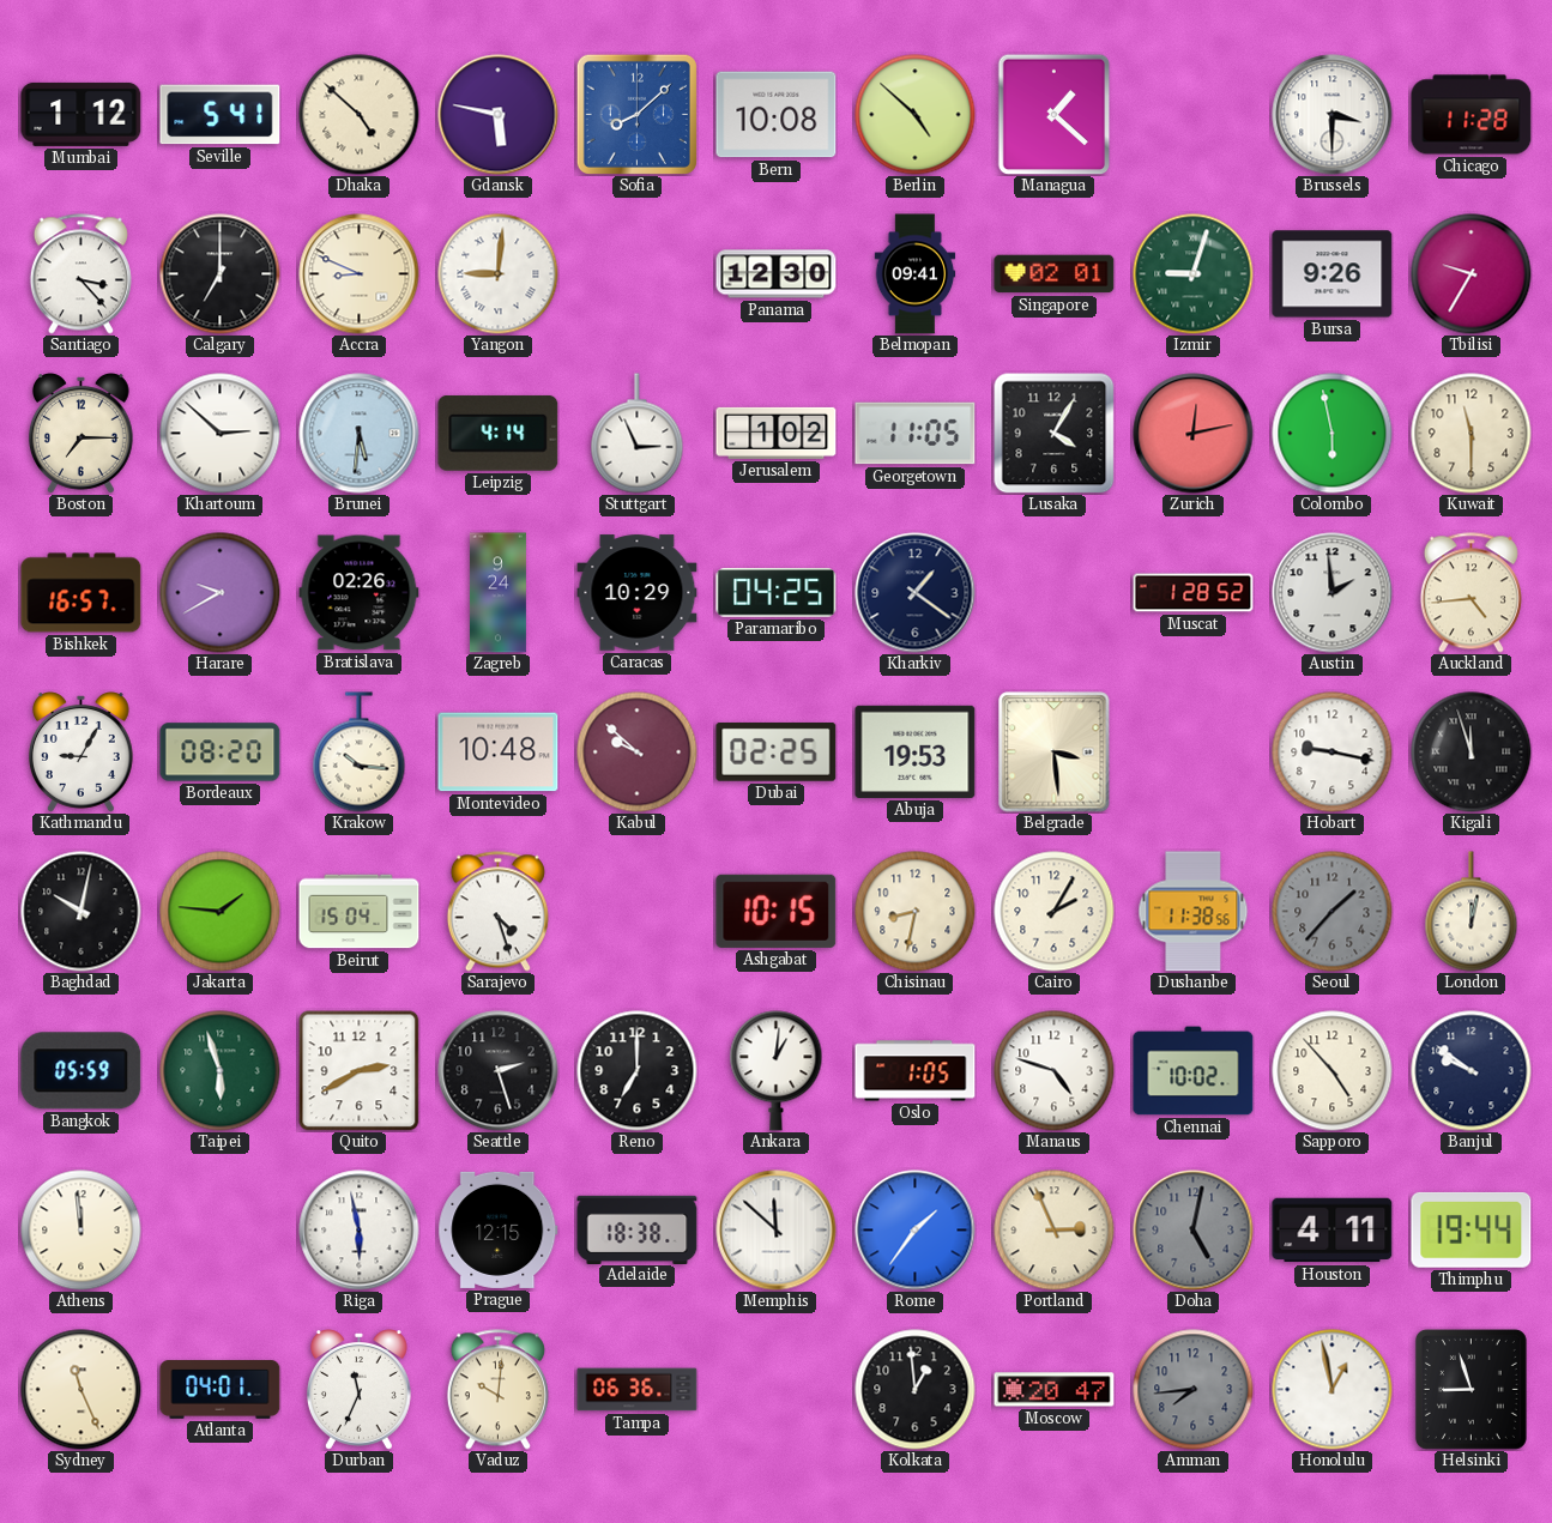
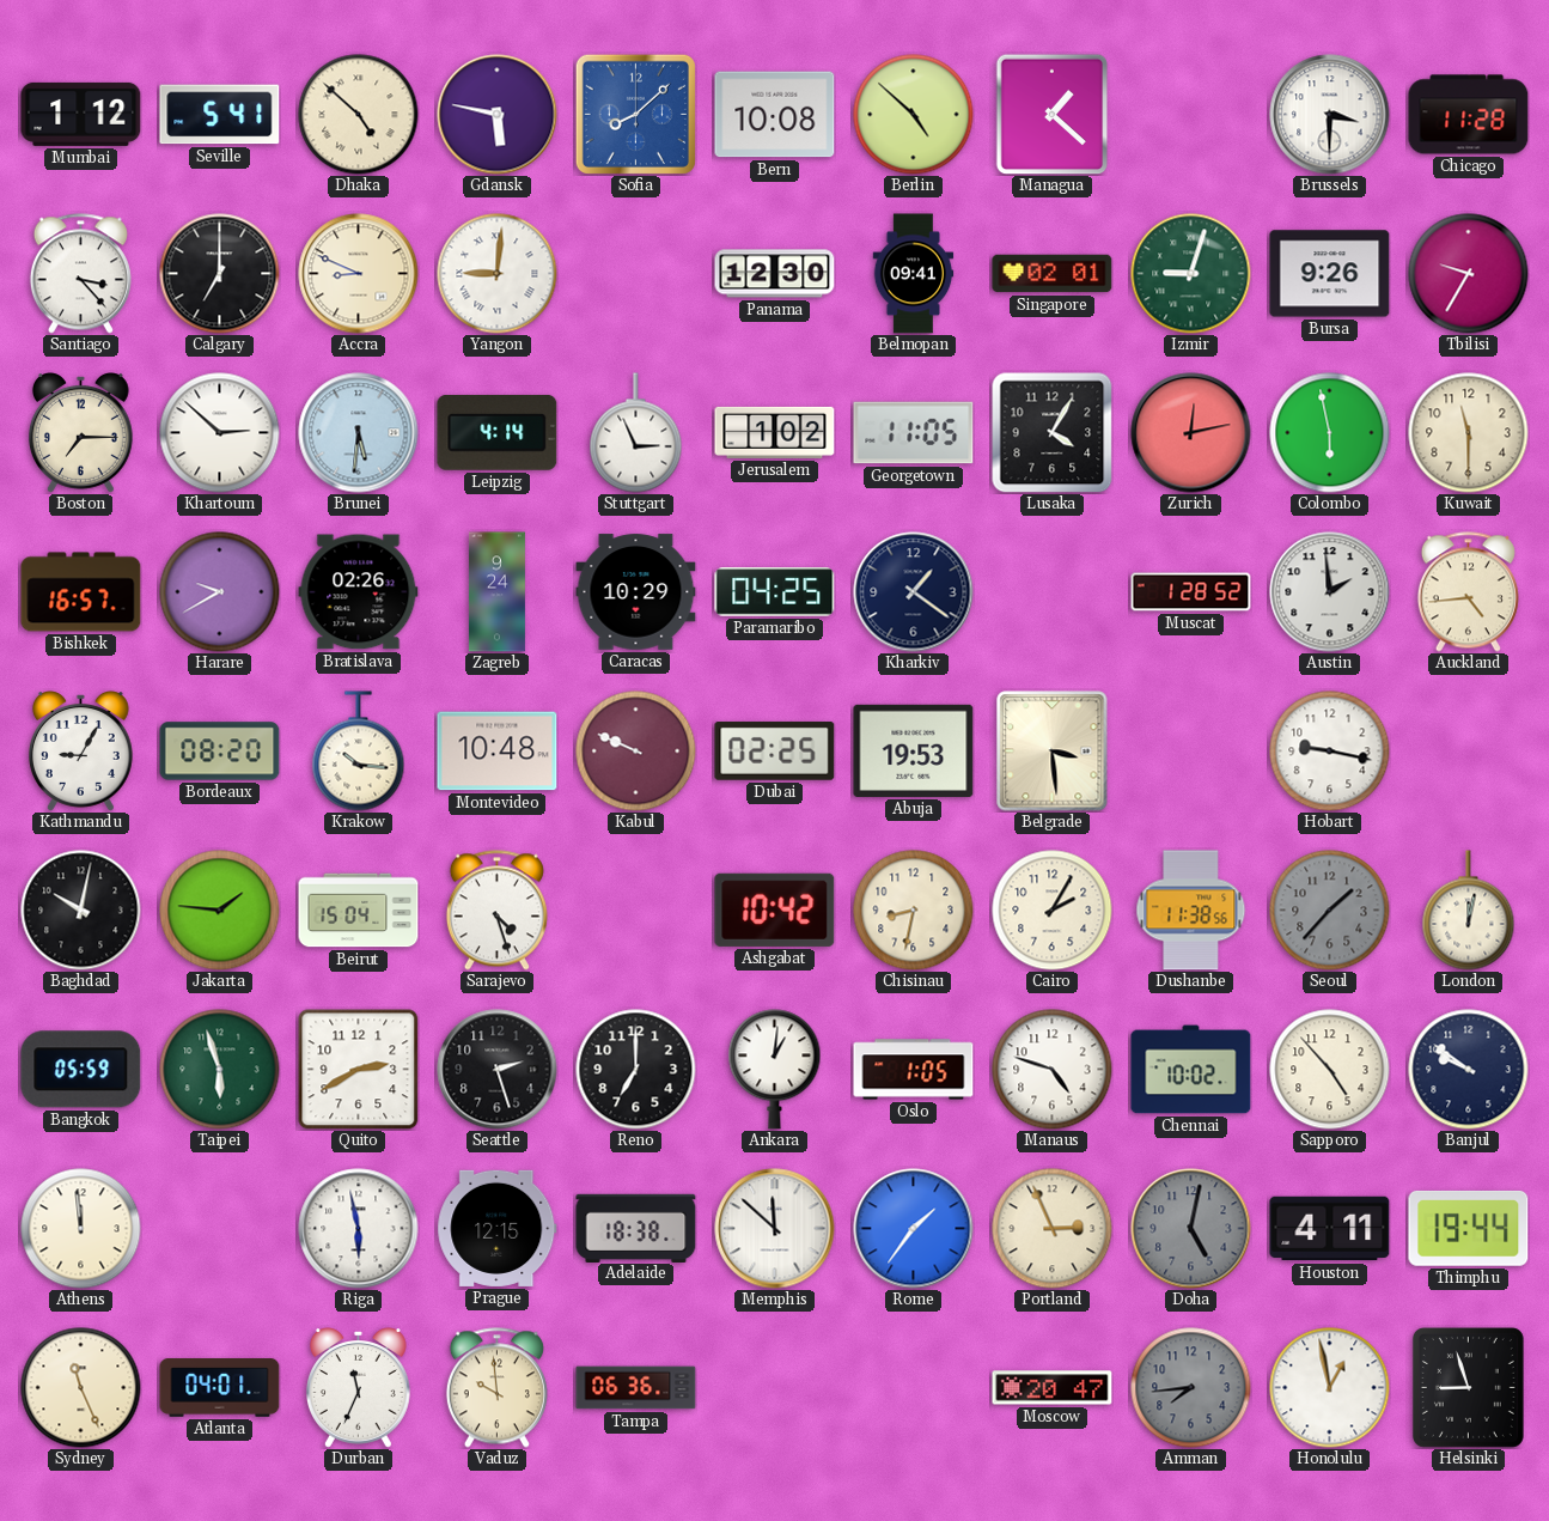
Kabul: 9:52 -> 9:49
Kigali: 11:57 -> none
Ashgabat: 10:15 -> 10:42
Vaduz: 10:01 -> 9:59
Kolkata: 12:59 -> none
